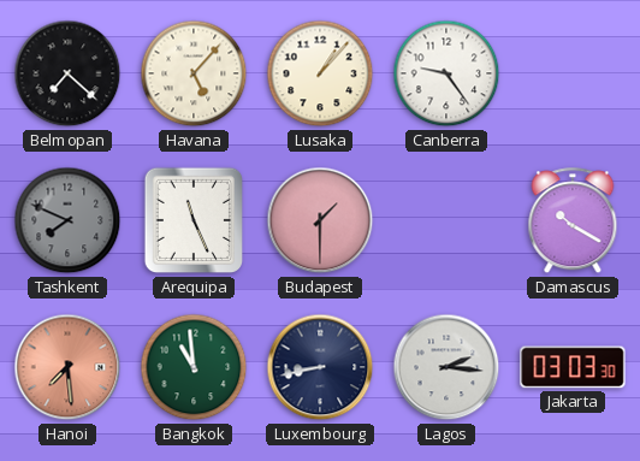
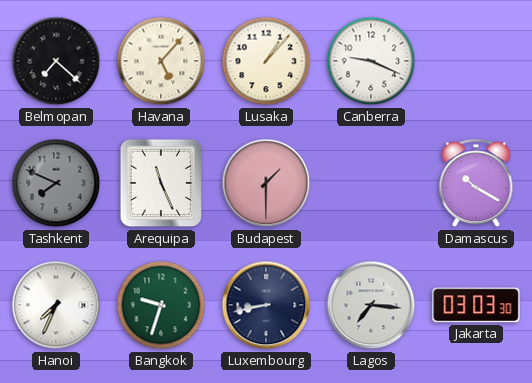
Canberra: 9:24 -> 9:19
Hanoi: 7:29 -> 7:34
Hanoi dial: salmon -> white
Bangkok: 10:59 -> 9:33
Lagos: 2:16 -> 7:16
